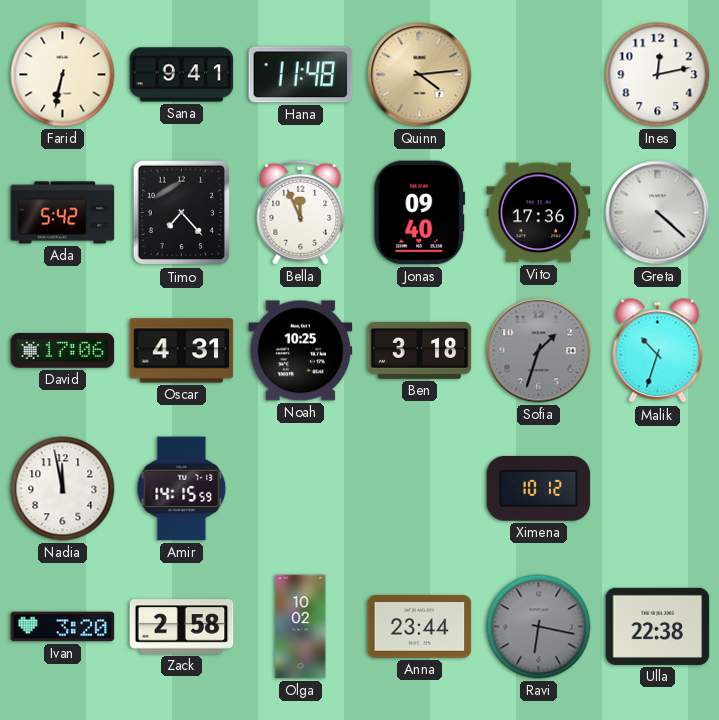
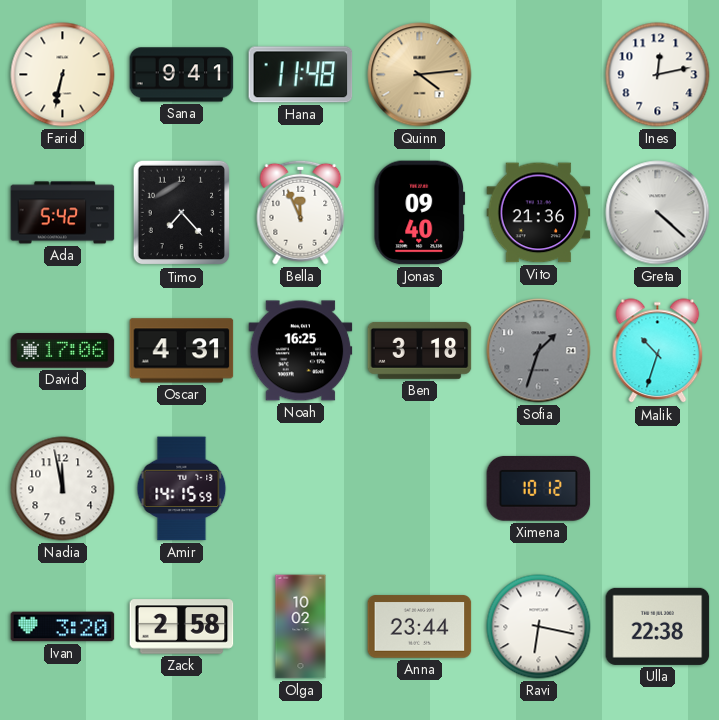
Vito: 17:36 -> 21:36
Noah: 10:25 -> 16:25
Ravi dial: grey -> white
